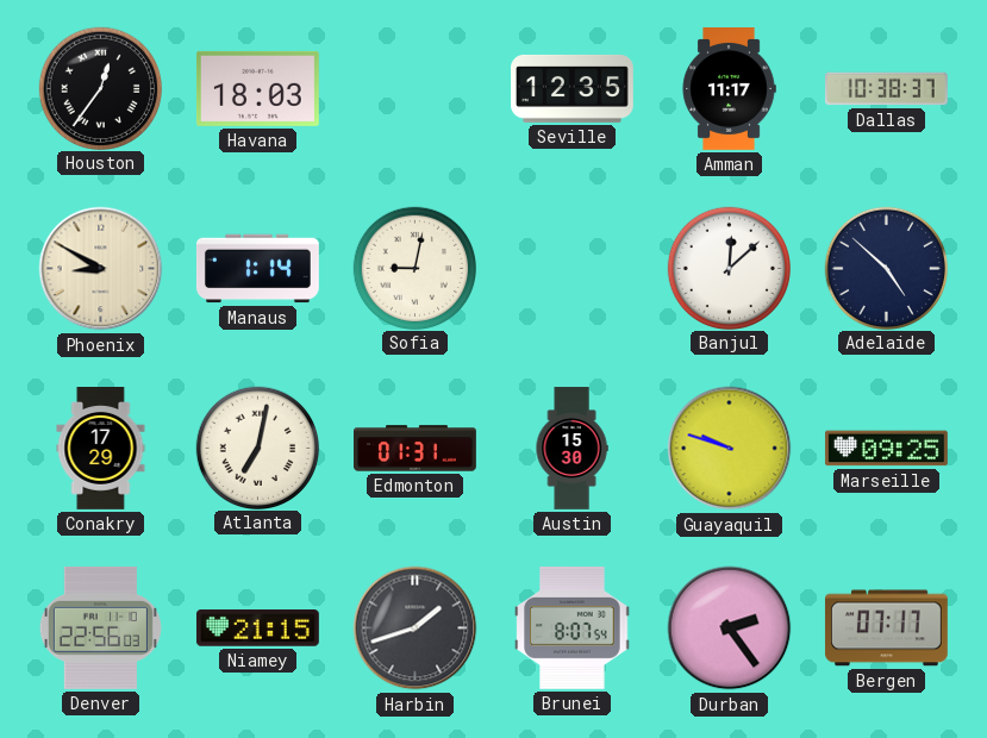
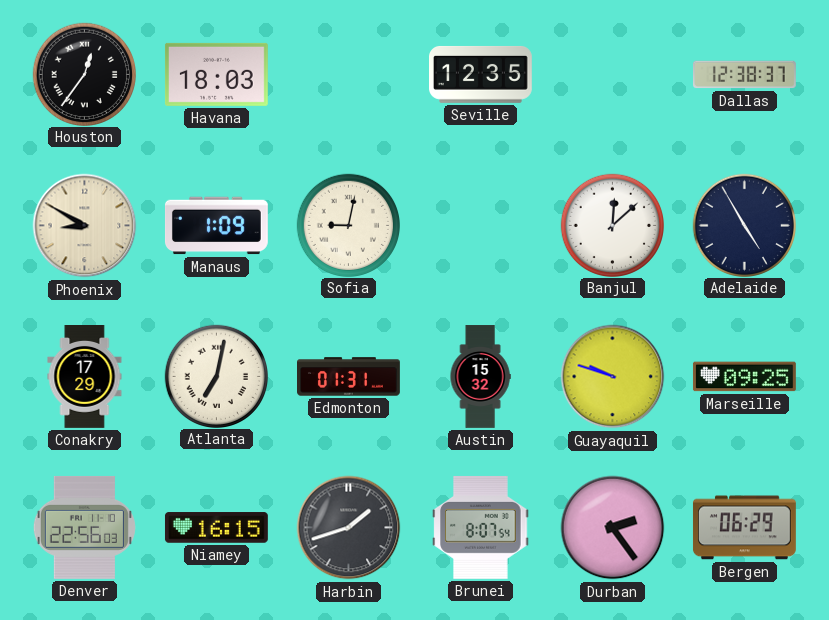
Amman: 11:17 -> none
Dallas: 10:38 -> 12:38
Manaus: 1:14 -> 1:09
Adelaide: 4:52 -> 4:55
Austin: 15:30 -> 15:32
Niamey: 21:15 -> 16:15
Bergen: 07:17 -> 06:29
